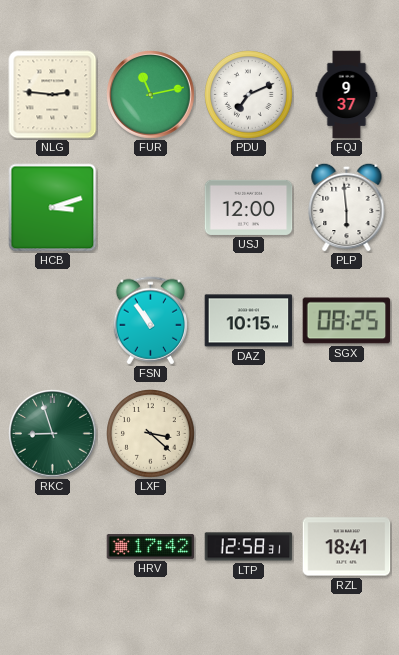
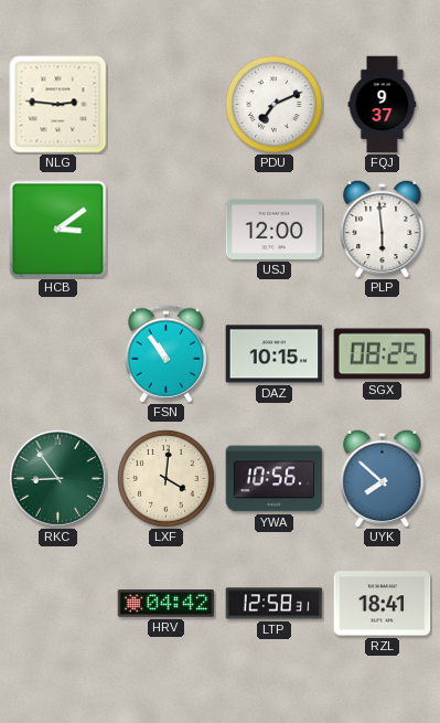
FUR: 11:13 -> none
HCB: 3:12 -> 3:09
RKC: 8:57 -> 8:54
LXF: 3:22 -> 4:01
YWA: none -> 10:56
UYK: none -> 7:52
HRV: 17:42 -> 04:42
